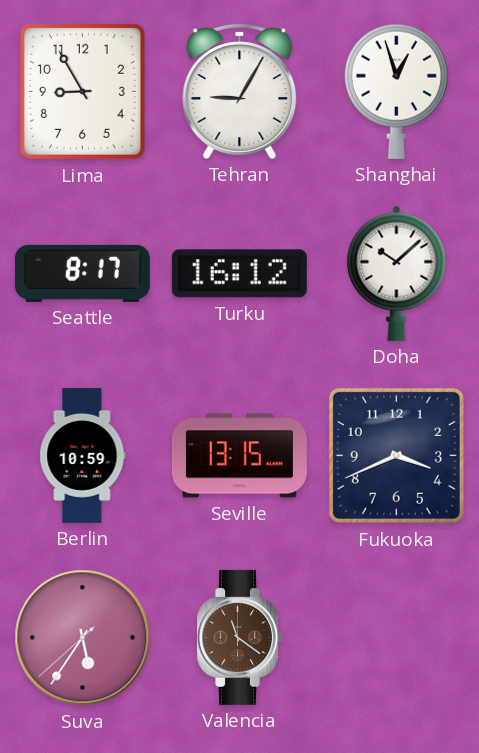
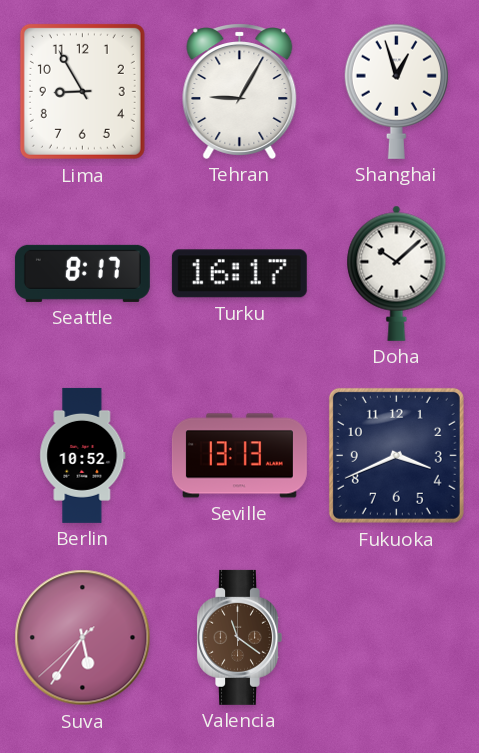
Turku: 16:12 -> 16:17
Berlin: 10:59 -> 10:52
Seville: 13:15 -> 13:13
